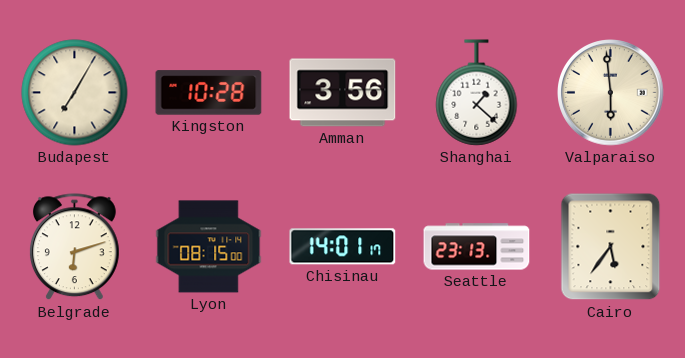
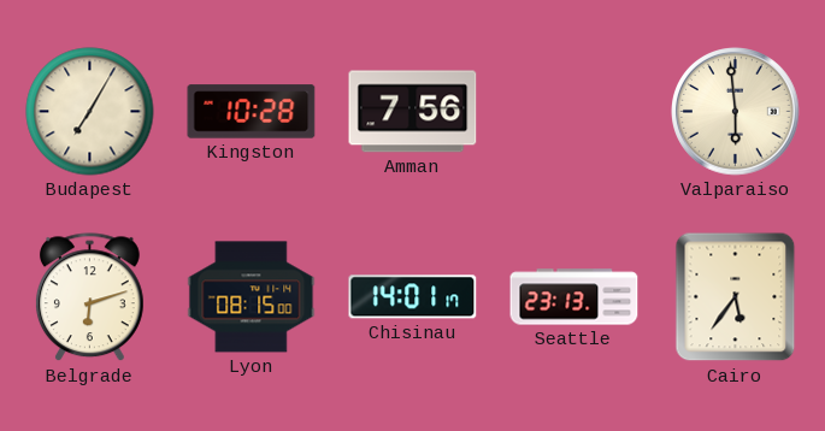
Amman: 3:56 -> 7:56
Shanghai: 1:22 -> none
